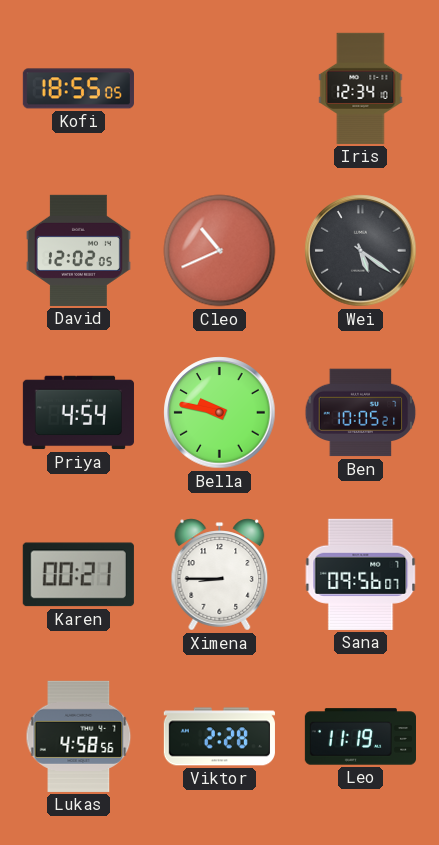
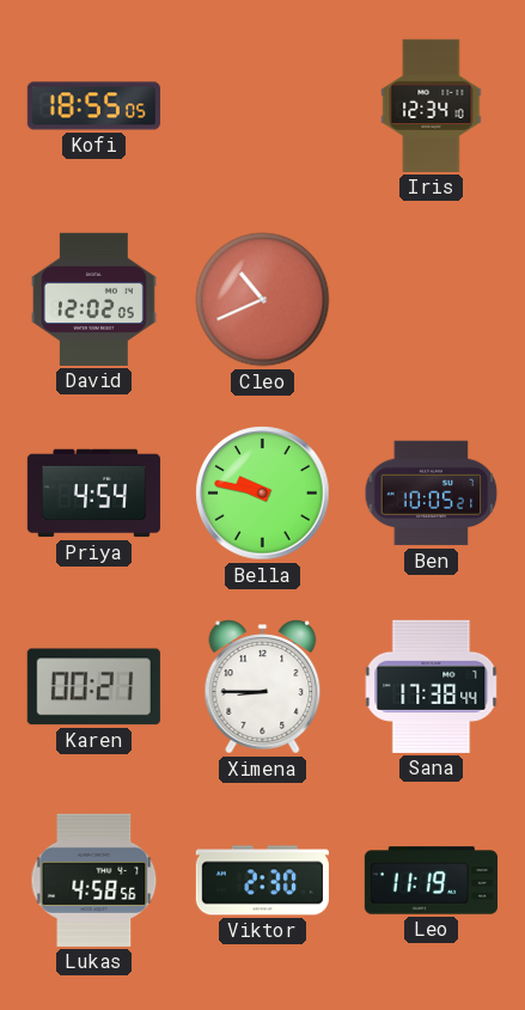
Wei: 5:21 -> none
Sana: 09:56 -> 17:38
Viktor: 2:28 -> 2:30
